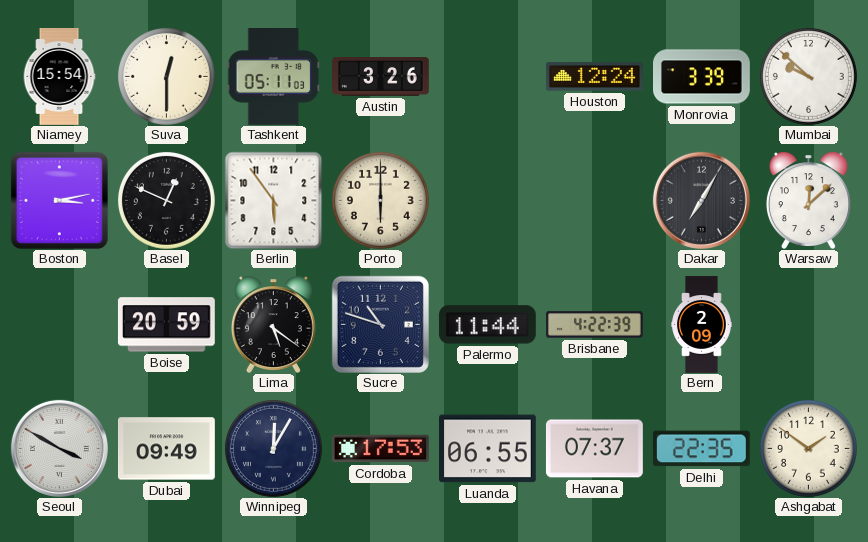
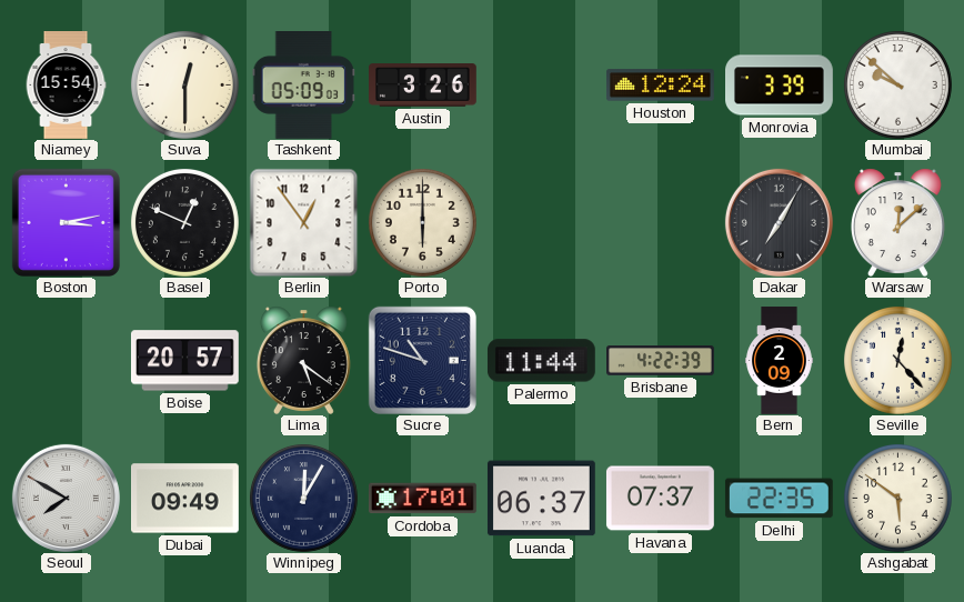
Tashkent: 05:11 -> 05:09
Berlin: 5:54 -> 12:54
Boise: 20:59 -> 20:57
Seville: none -> 12:23
Seoul: 3:50 -> 7:50
Cordoba: 17:53 -> 17:01
Luanda: 06:55 -> 06:37
Ashgabat: 1:51 -> 5:51
